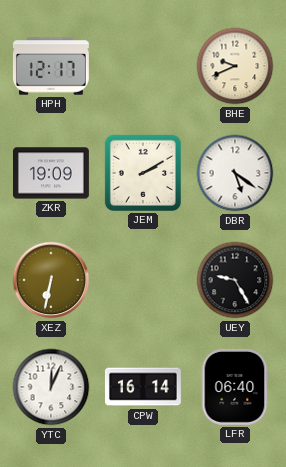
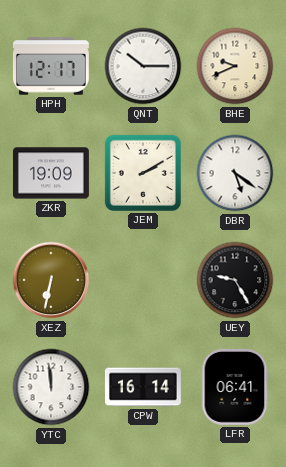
QNT: none -> 10:15
YTC: 12:04 -> 11:59
LFR: 06:40 -> 06:41
